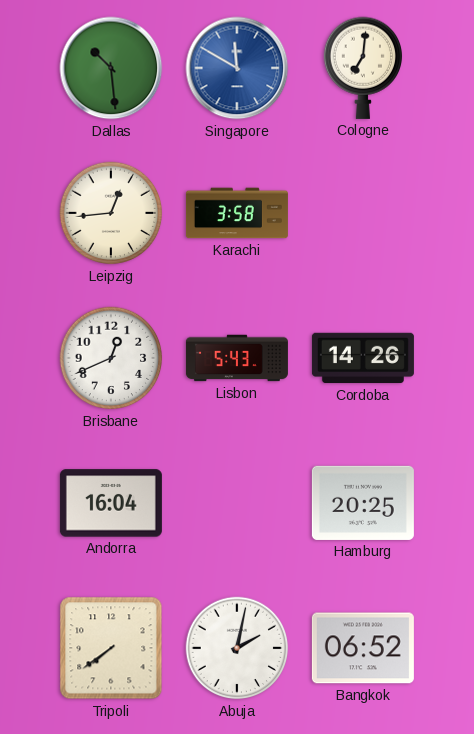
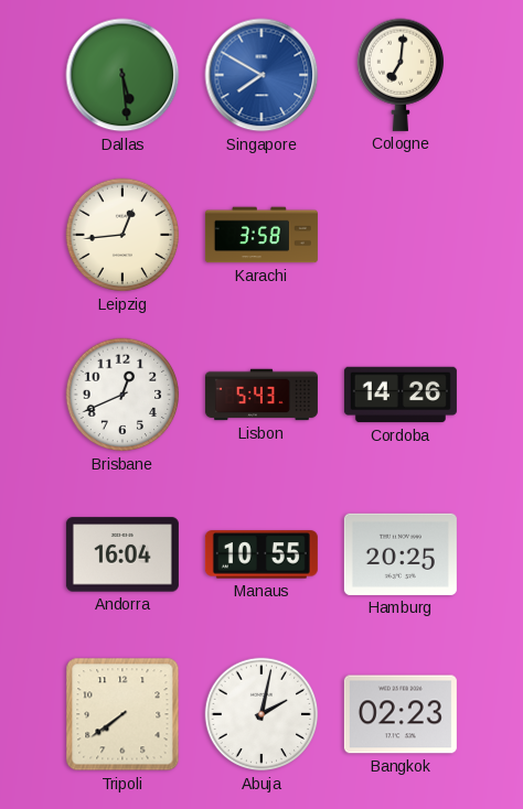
Dallas: 10:29 -> 5:29
Singapore: 11:50 -> 7:50
Manaus: none -> 10:55
Bangkok: 06:52 -> 02:23
